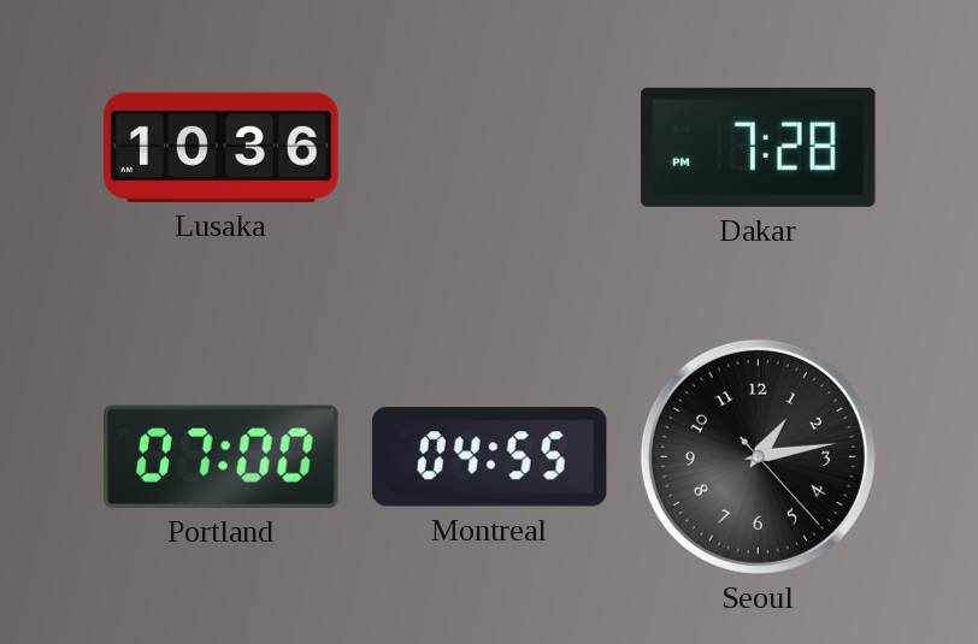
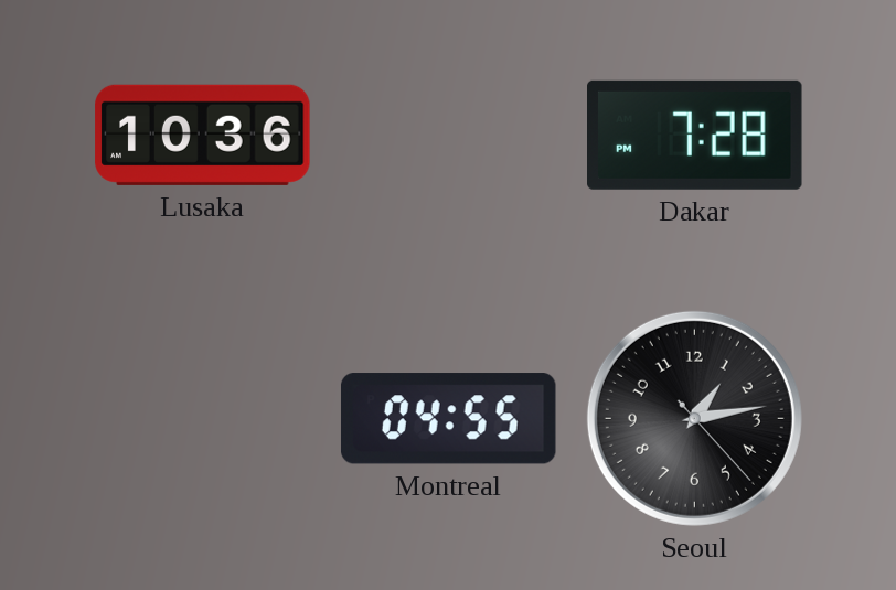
Portland: 07:00 -> none
